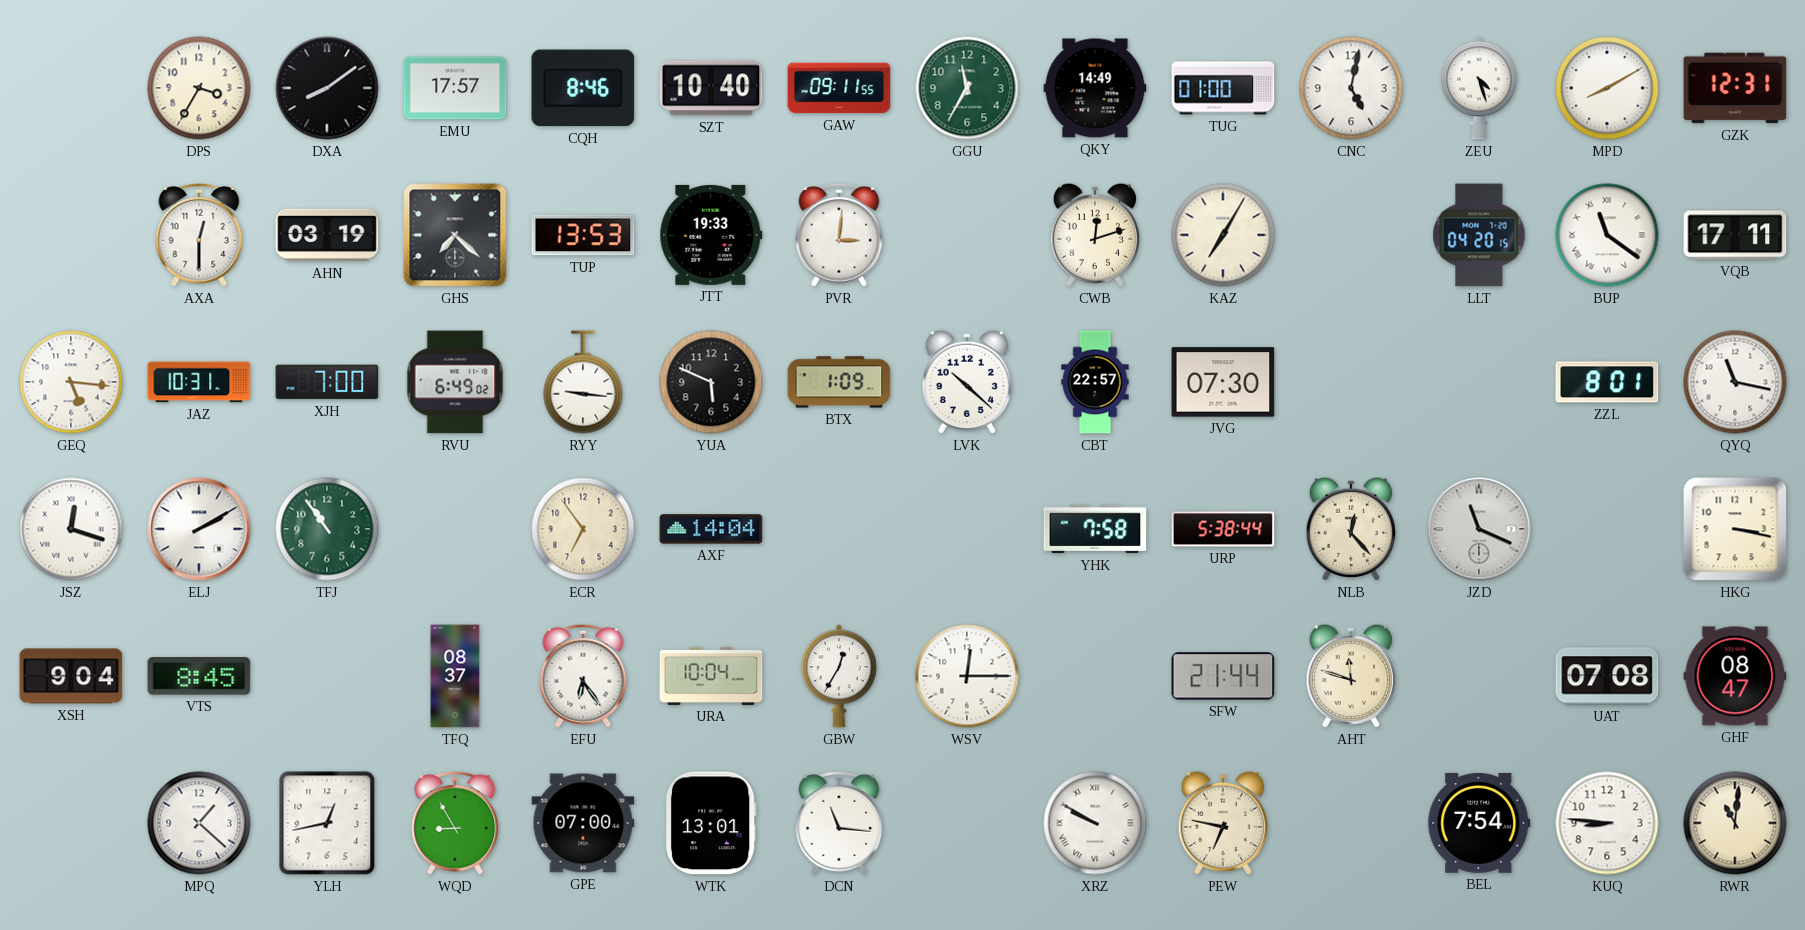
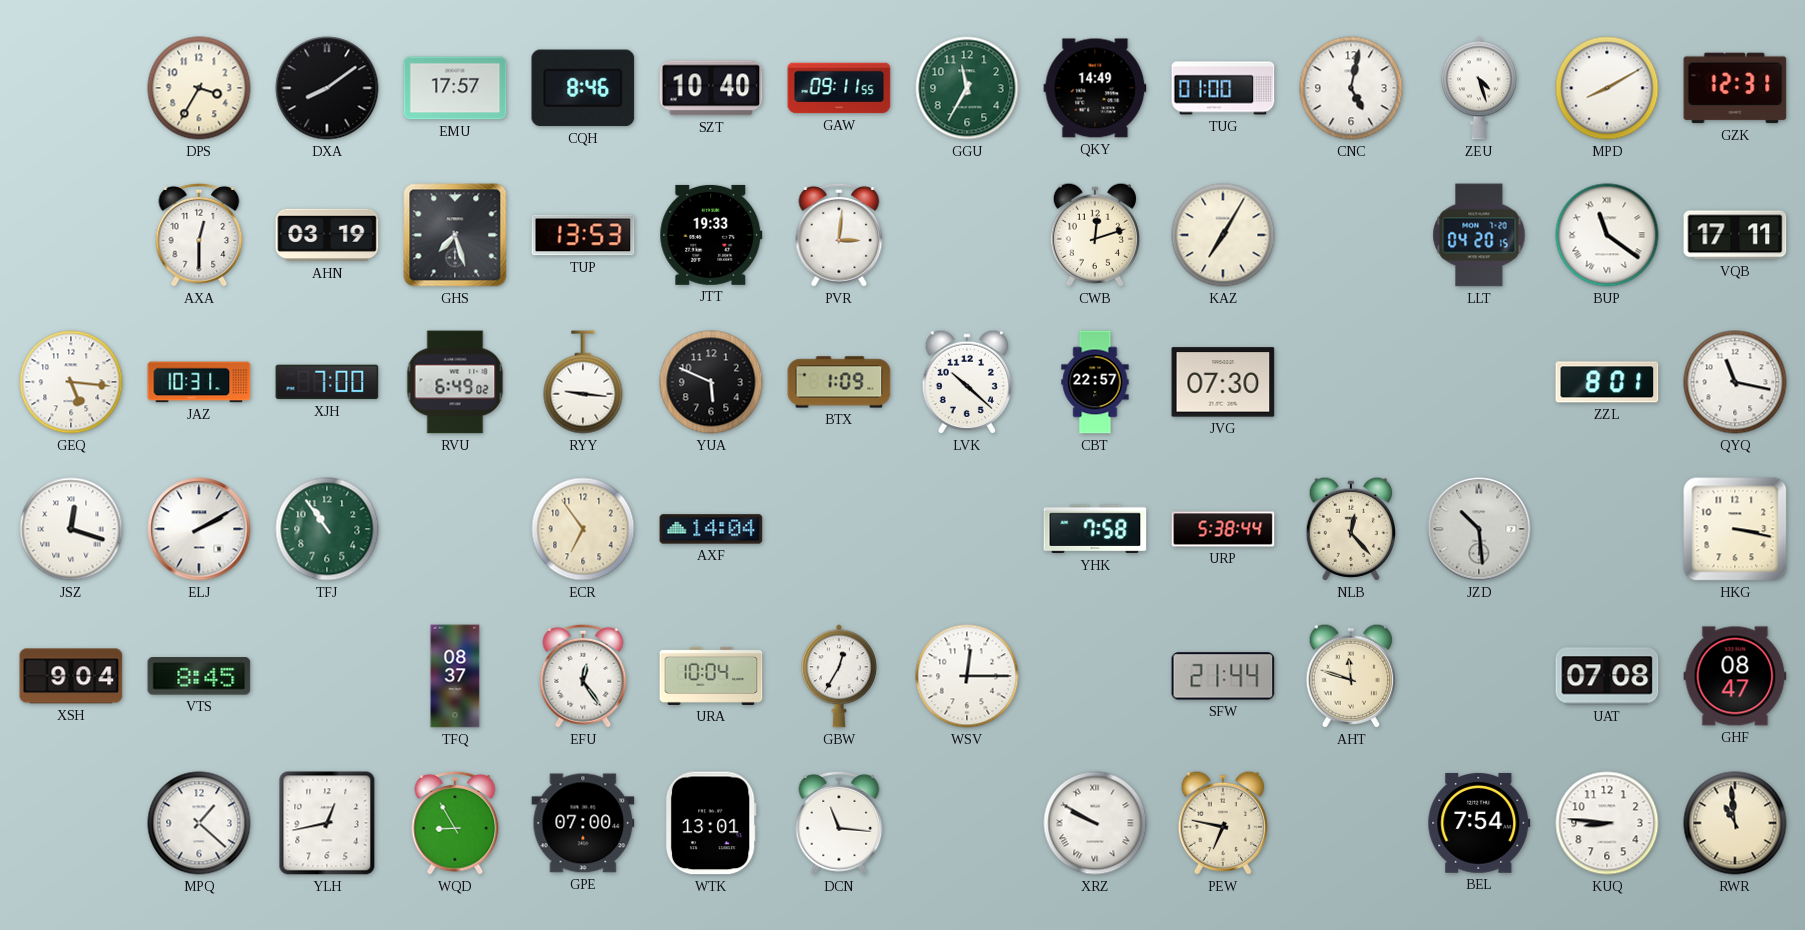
GHS: 7:22 -> 7:27
JZD: 11:19 -> 10:29
EFU: 6:24 -> 12:24
RWR: 11:01 -> 10:59
